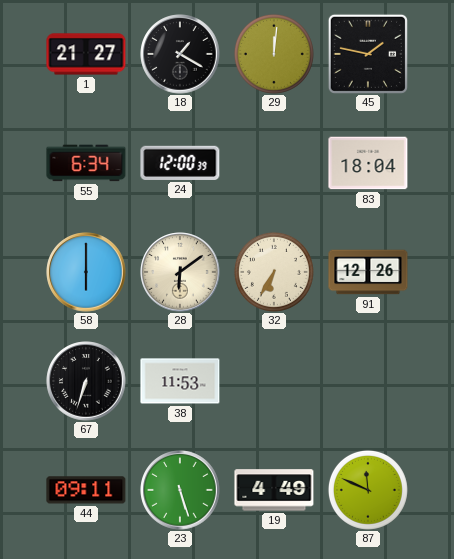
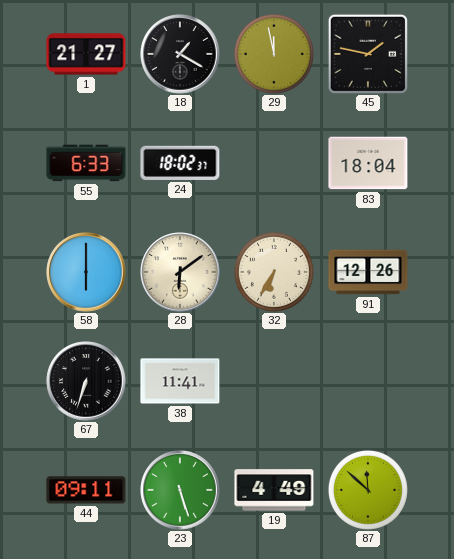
29: 12:01 -> 11:58
55: 6:34 -> 6:33
24: 12:00 -> 18:02
38: 11:53 -> 11:41
87: 11:49 -> 11:52
